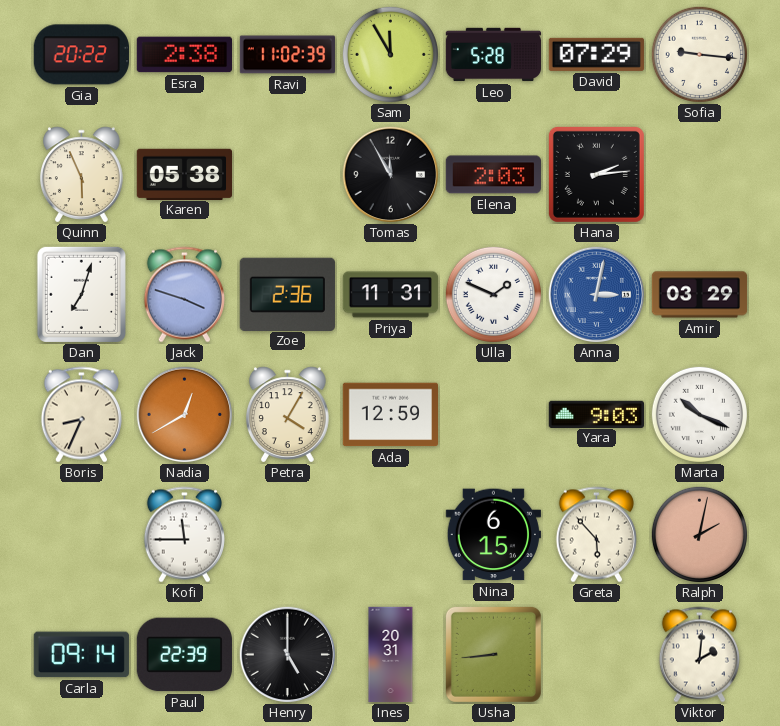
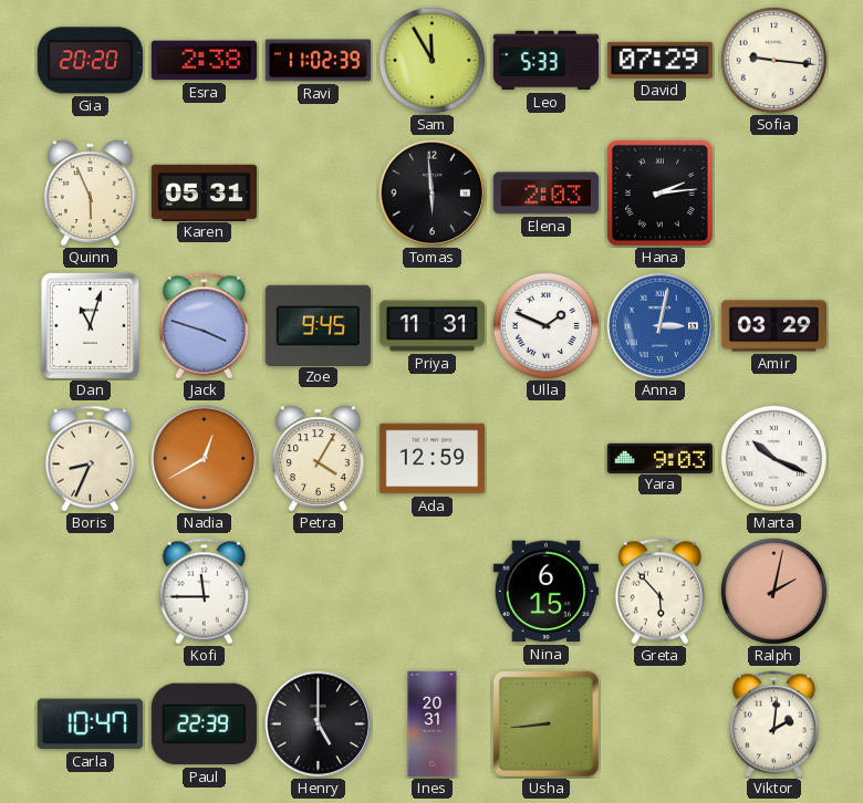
Gia: 20:22 -> 20:20
Leo: 5:28 -> 5:33
Karen: 05:38 -> 05:31
Tomas: 11:55 -> 5:59
Dan: 7:03 -> 11:03
Zoe: 2:36 -> 9:45
Carla: 09:14 -> 10:47
